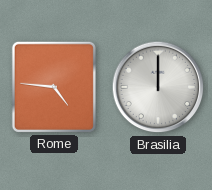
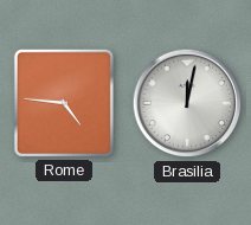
Brasilia: 12:00 -> 12:02
